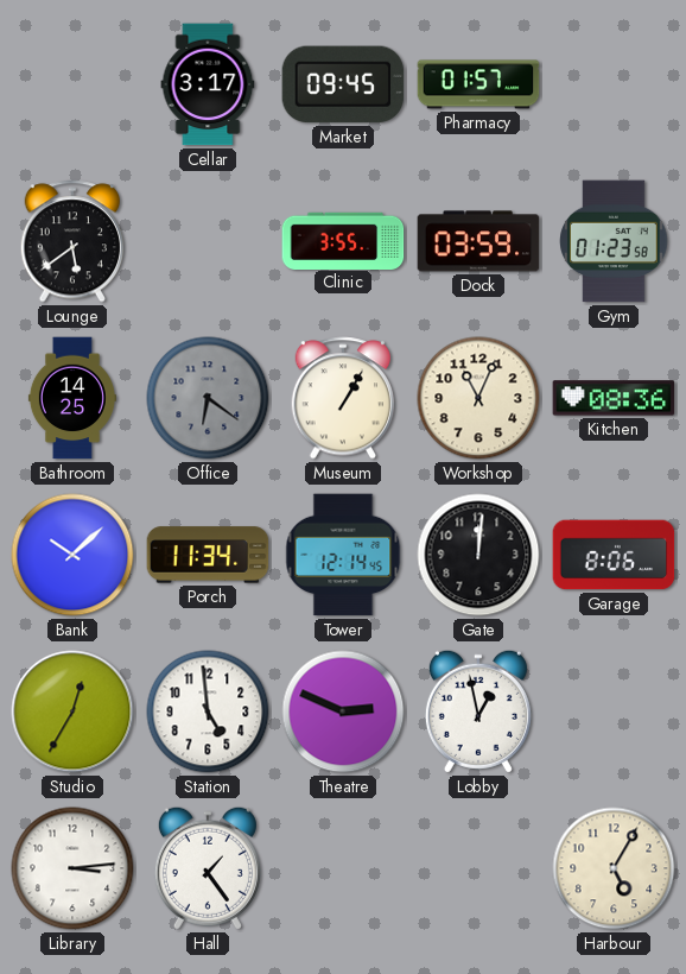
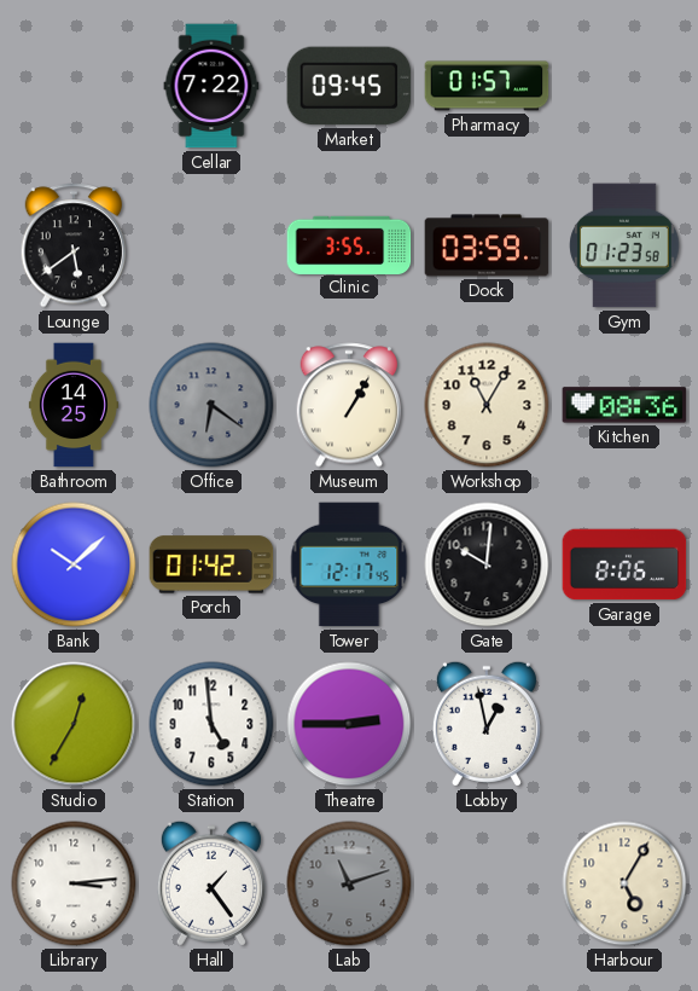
Cellar: 3:17 -> 7:22
Workshop: 11:04 -> 11:05
Porch: 11:34 -> 01:42
Tower: 12:14 -> 12:17
Gate: 12:01 -> 10:01
Theatre: 2:49 -> 2:45
Lab: none -> 11:12
